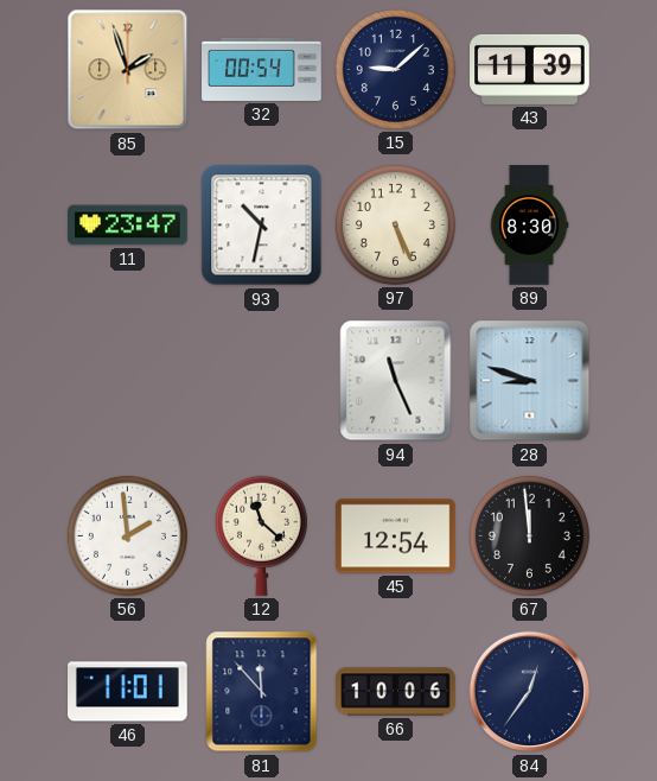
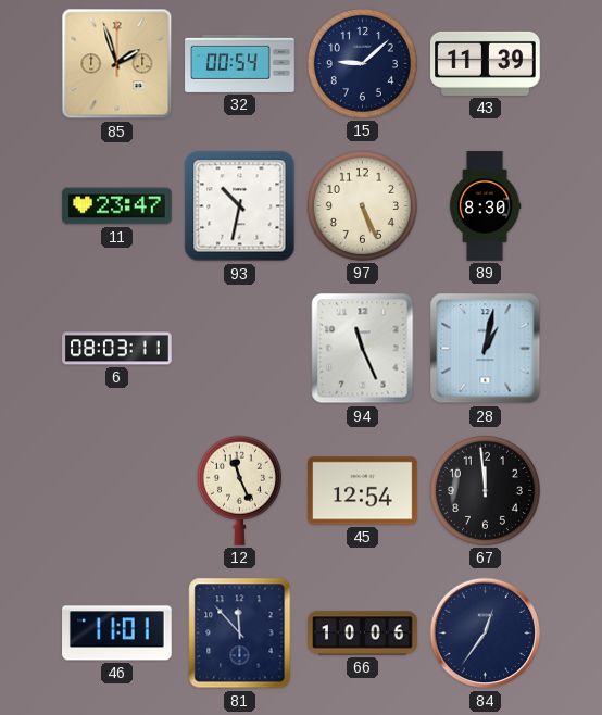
6: none -> 08:03
28: 8:48 -> 1:02
56: 1:59 -> none
12: 11:22 -> 11:26
